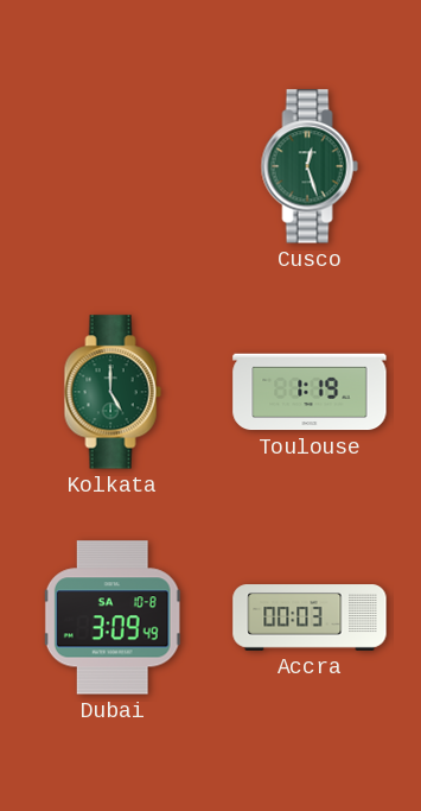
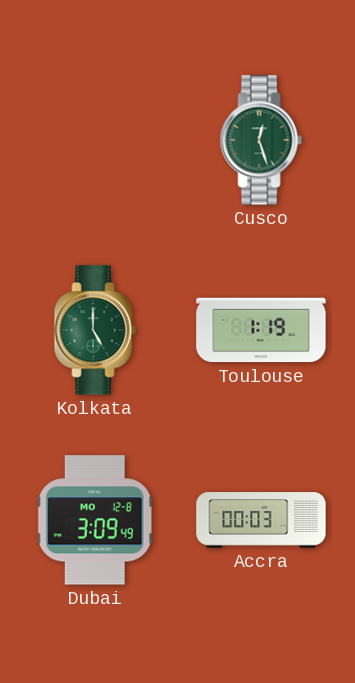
Dubai date: SA 10-8 -> MO 12-8
